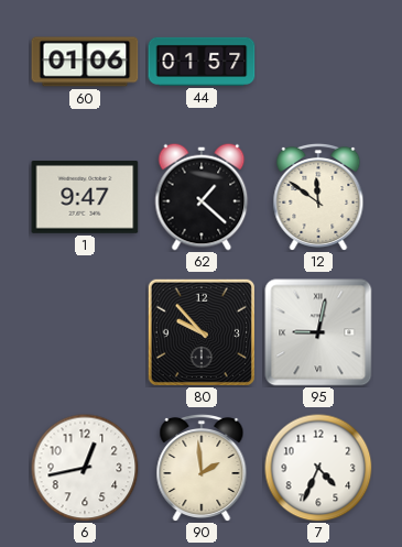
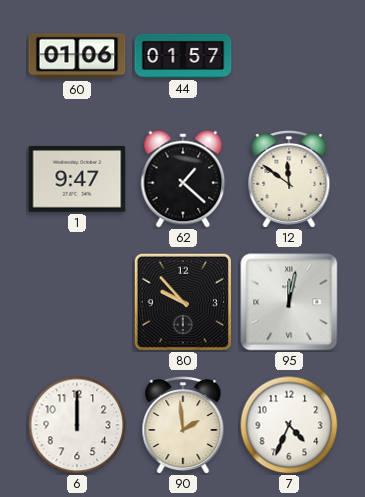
95: 9:02 -> 12:02
6: 12:43 -> 12:00
